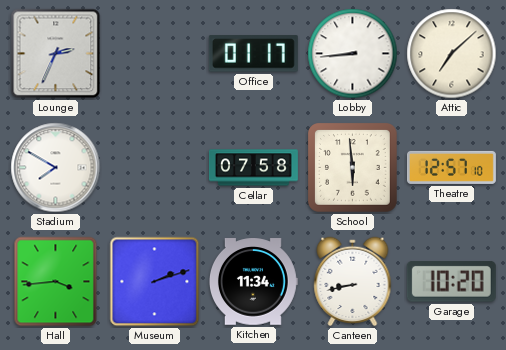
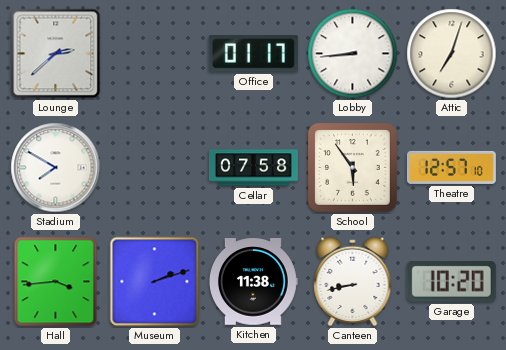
Lounge: 2:34 -> 2:38
Attic: 7:08 -> 7:03
School: 5:59 -> 5:54
Kitchen: 11:34 -> 11:38
